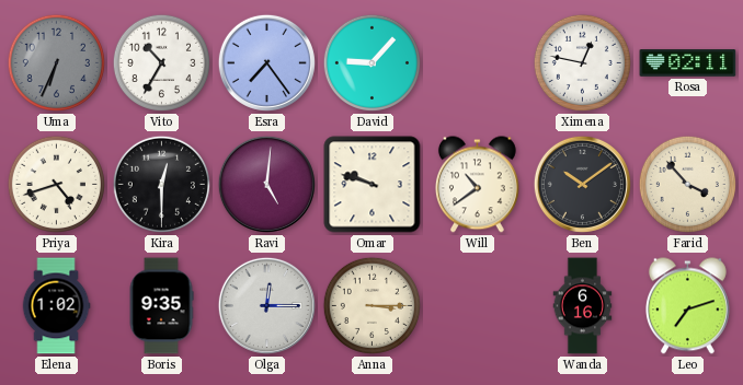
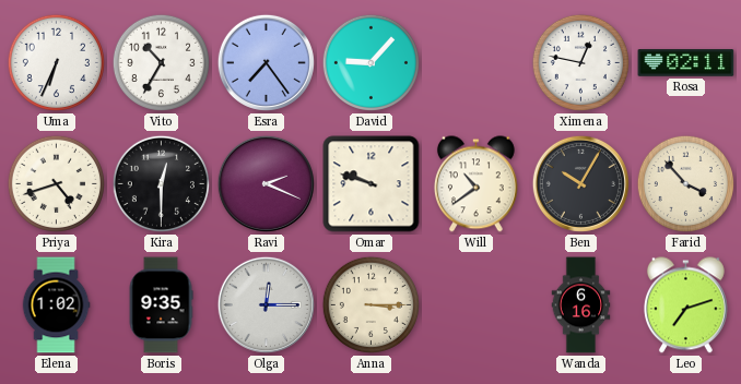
Uma dial: grey -> white
Ravi: 5:01 -> 2:19
Ben: 10:09 -> 10:05
